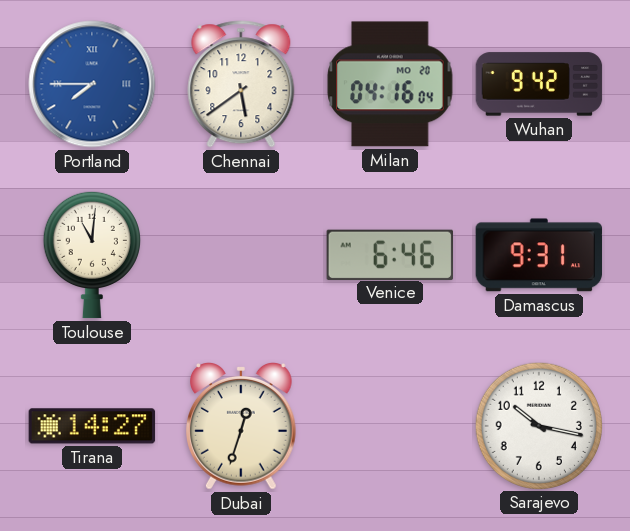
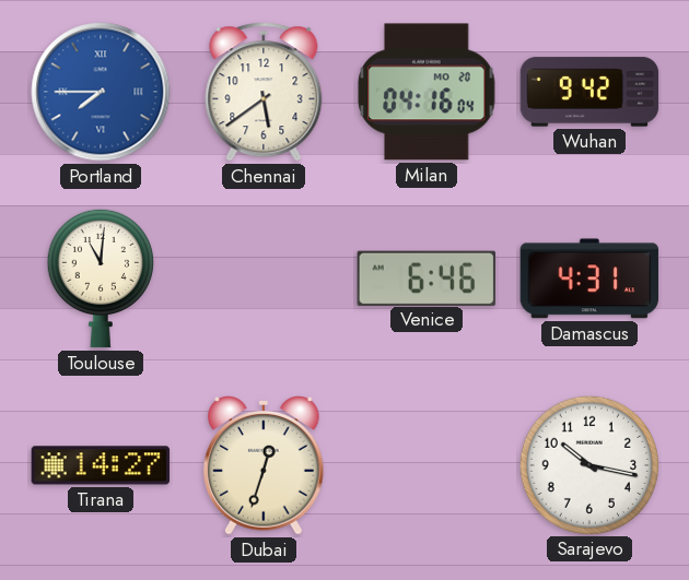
Damascus: 9:31 -> 4:31
